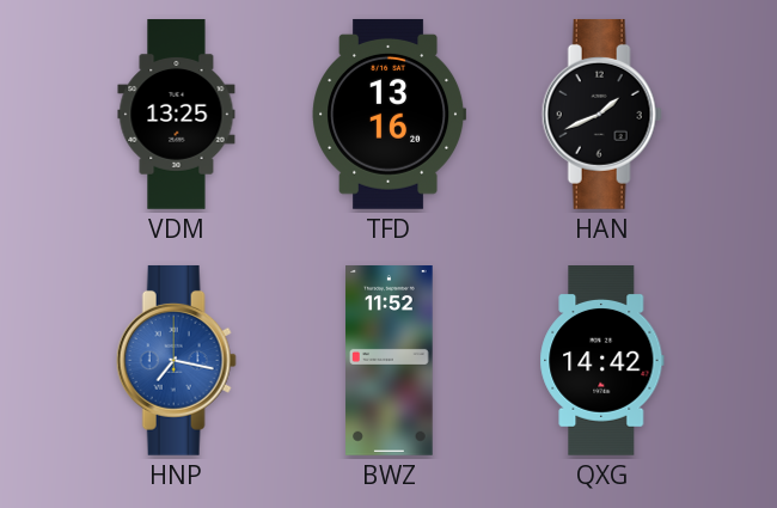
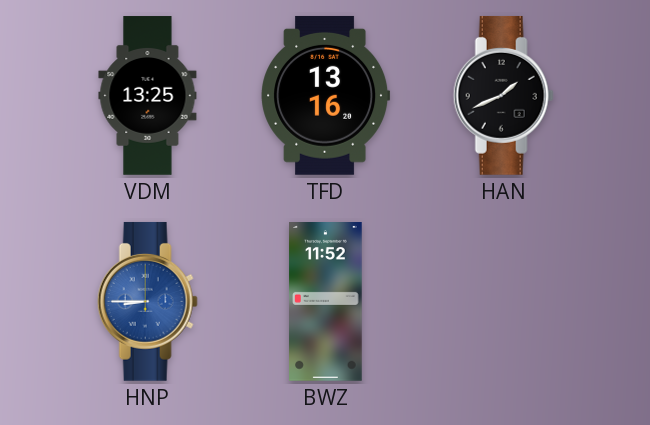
HNP: 7:17 -> 8:45
QXG: 14:42 -> none
